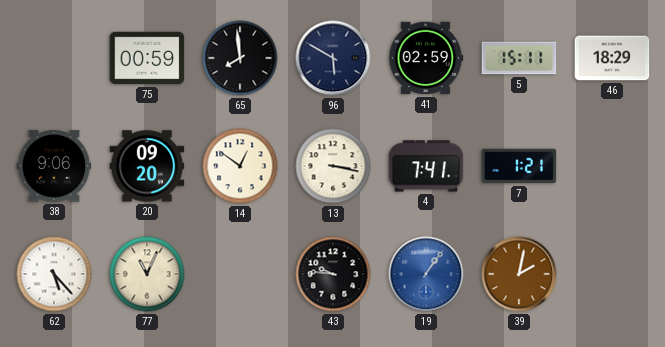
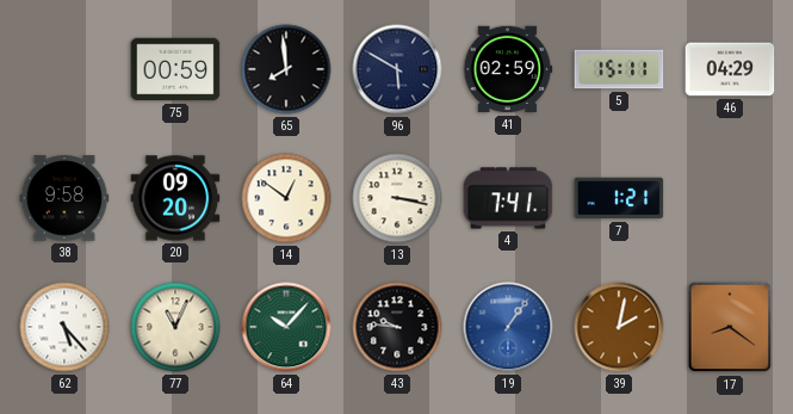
46: 18:29 -> 04:29
38: 9:06 -> 9:58
64: none -> 10:07
17: none -> 8:21
